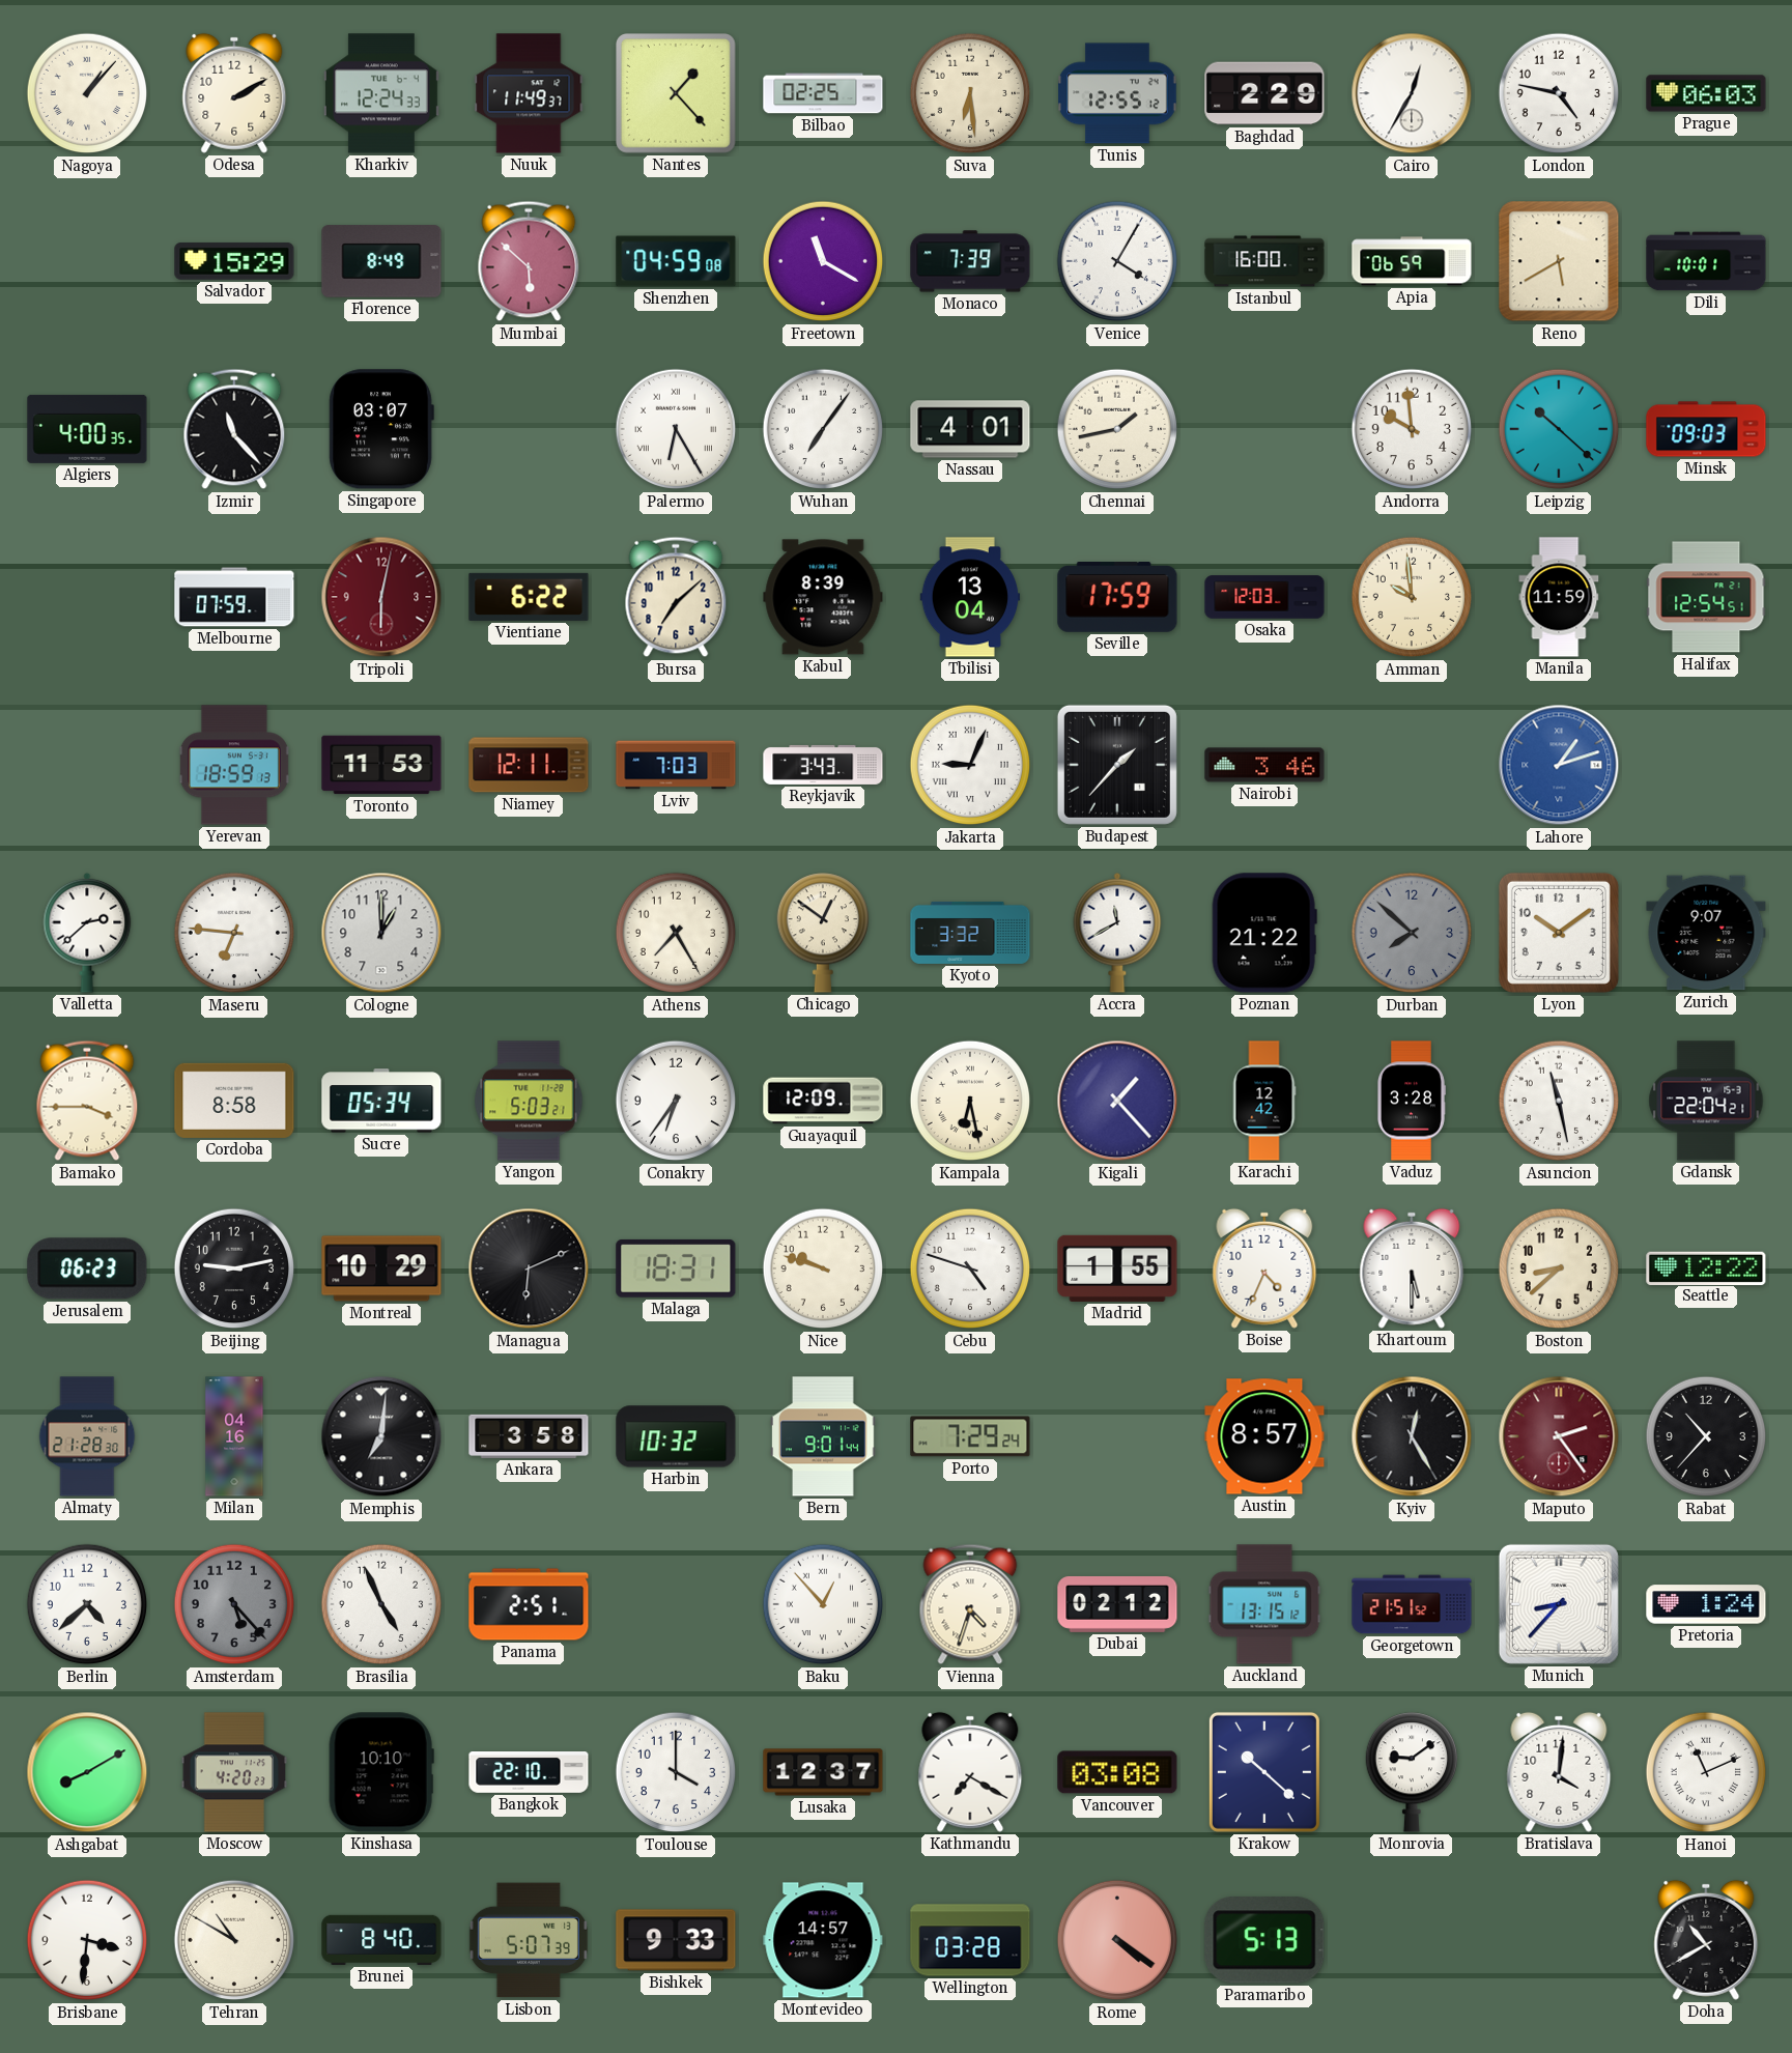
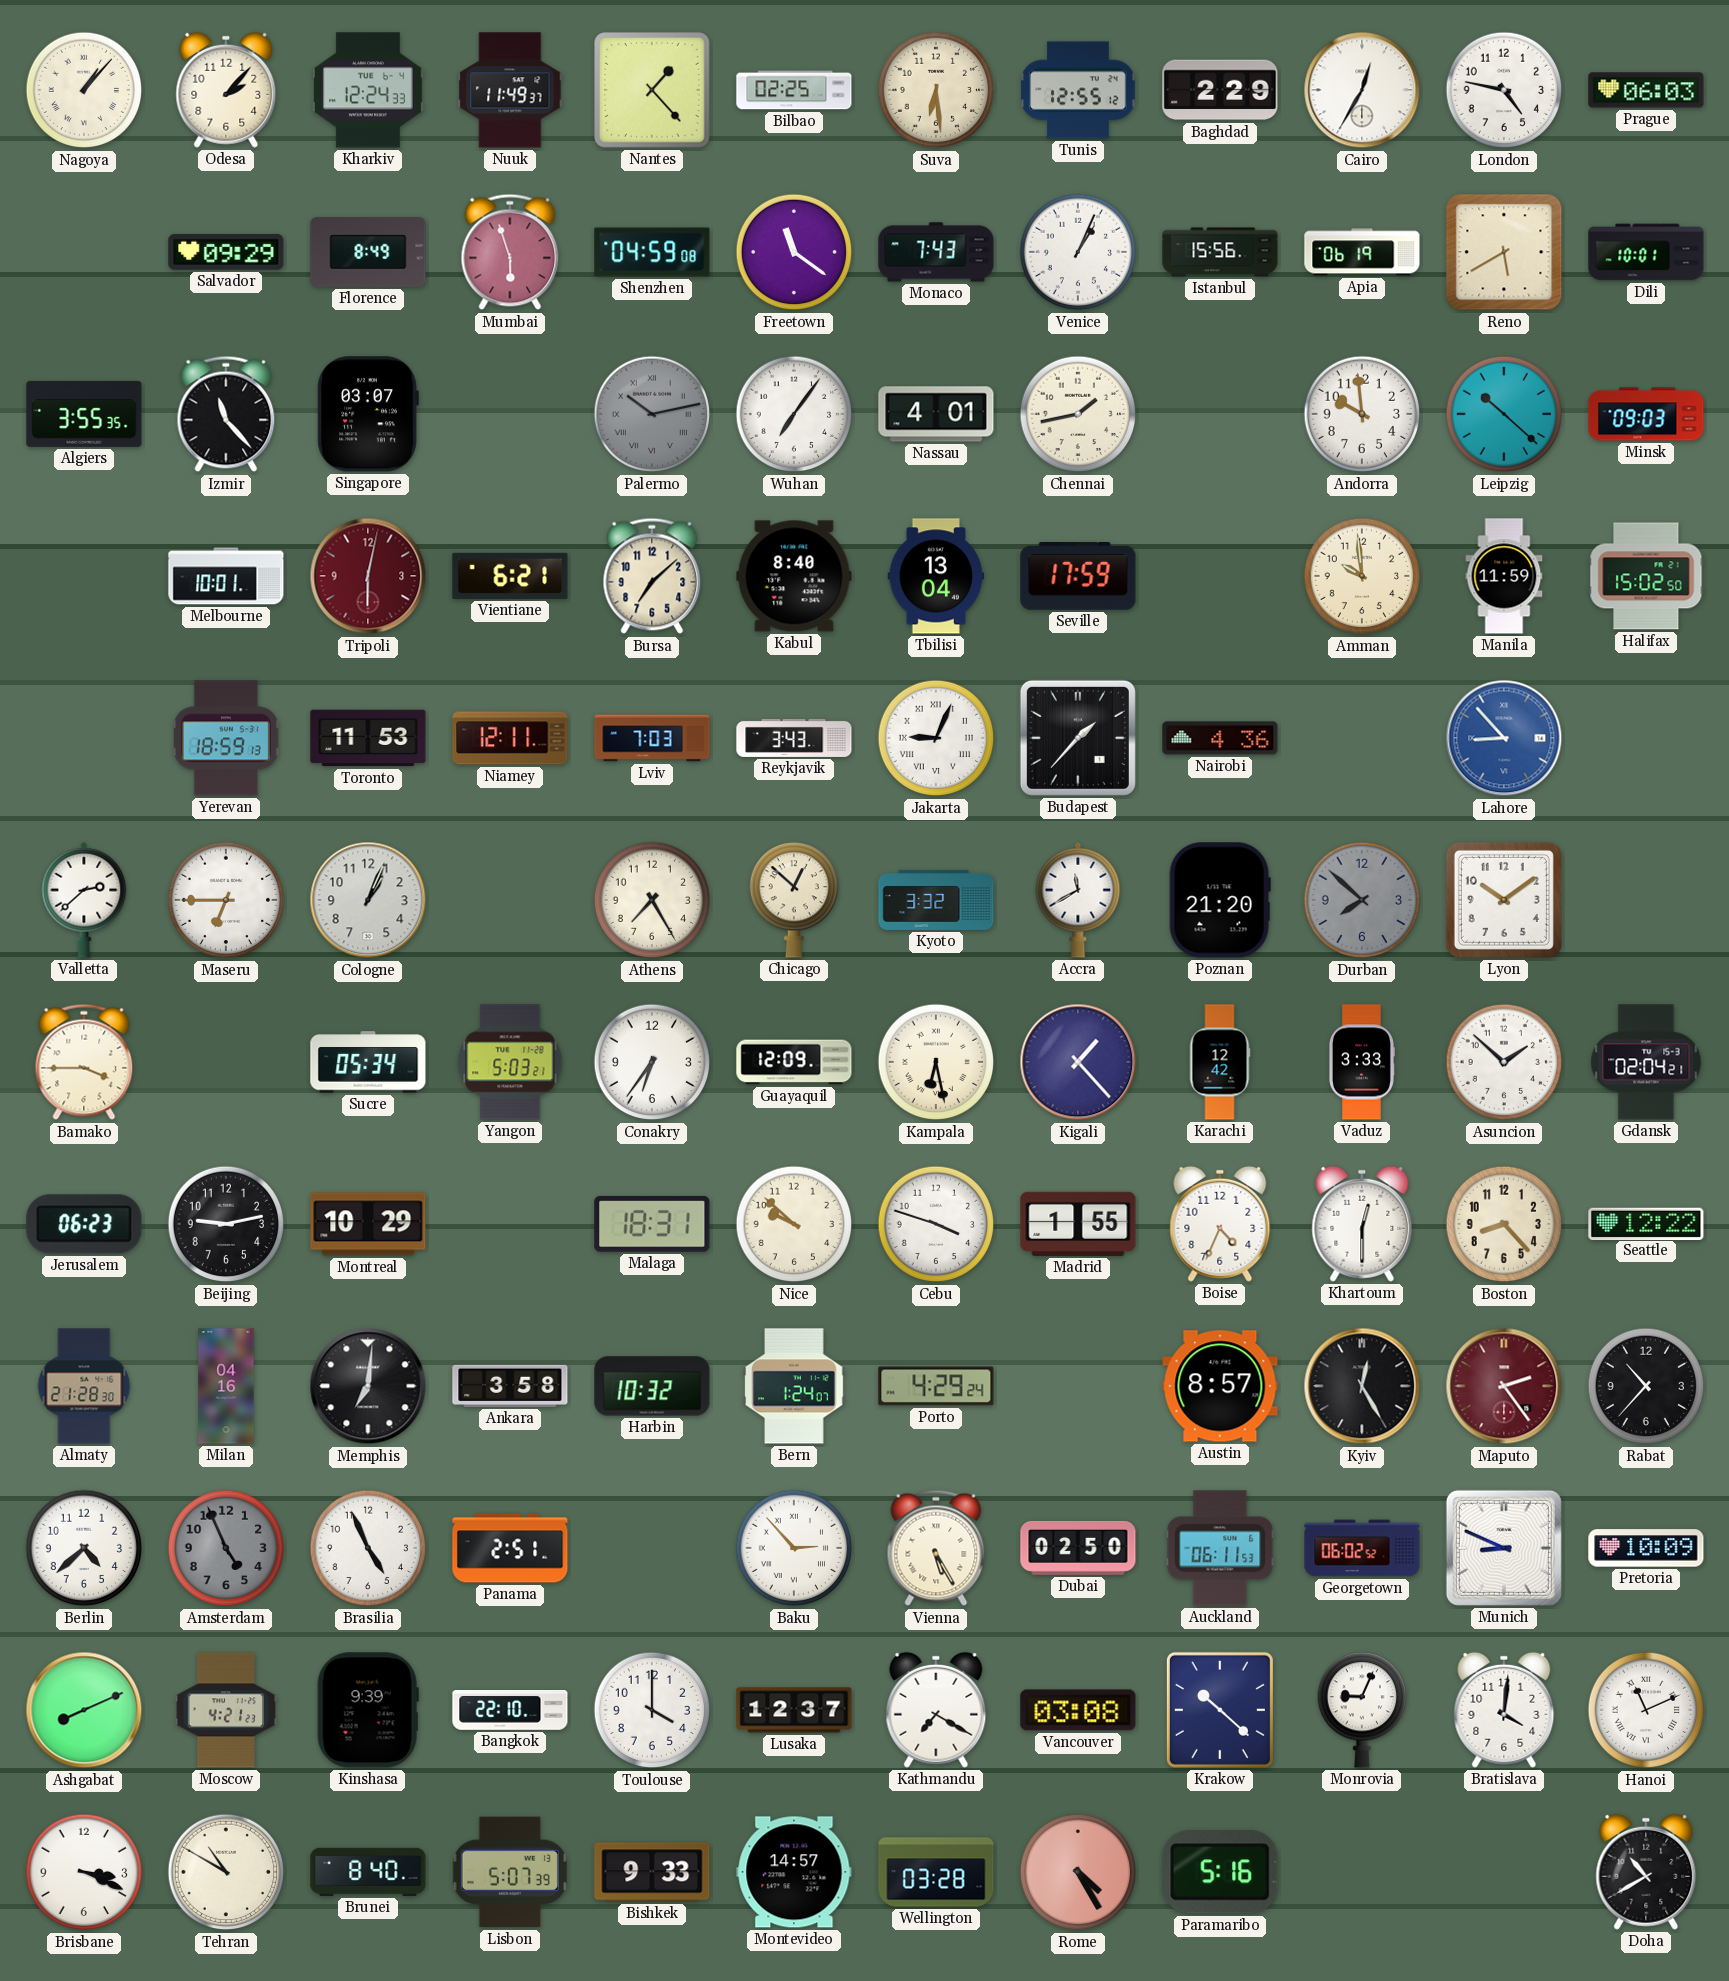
Odesa: 2:10 -> 2:07
Salvador: 15:29 -> 09:29
Mumbai: 5:52 -> 5:57
Freetown: 11:20 -> 11:21
Monaco: 7:39 -> 7:43
Venice: 4:05 -> 1:04
Istanbul: 16:00 -> 15:56
Apia: 06:59 -> 06:19
Algiers: 4:00 -> 3:55
Palermo: 6:25 -> 10:13
Palermo dial: white -> grey
Melbourne: 07:59 -> 10:01
Vientiane: 6:22 -> 6:21
Kabul: 8:39 -> 8:40
Osaka: 12:03 -> none
Halifax: 12:54 -> 15:02
Nairobi: 3:46 -> 4:36
Lahore: 1:12 -> 8:53
Maseru: 6:46 -> 6:45
Cologne: 1:00 -> 1:04
Chicago: 12:51 -> 12:52
Poznan: 21:22 -> 21:20
Zurich: 9:07 -> none
Cordoba: 8:58 -> none
Vaduz: 3:28 -> 3:33
Asuncion: 11:28 -> 1:52
Gdansk: 22:04 -> 02:04
Managua: 6:11 -> none
Nice: 9:48 -> 9:52
Cebu: 4:48 -> 3:48
Khartoum: 5:30 -> 12:30
Boston: 8:38 -> 8:23
Bern: 9:01 -> 1:24
Porto: 7:29 -> 4:29
Amsterdam: 5:23 -> 4:56
Baku: 12:53 -> 2:53
Vienna: 4:33 -> 5:25
Dubai: 02:12 -> 02:50
Auckland: 13:15 -> 06:11
Georgetown: 21:51 -> 06:02
Munich: 8:37 -> 8:49
Pretoria: 1:24 -> 10:09
Ashgabat: 8:10 -> 8:11
Moscow: 4:20 -> 4:21
Kinshasa: 10:10 -> 9:39
Monrovia: 9:09 -> 9:04
Brisbane: 3:31 -> 3:19
Rome: 4:21 -> 4:25
Paramaribo: 5:13 -> 5:16
